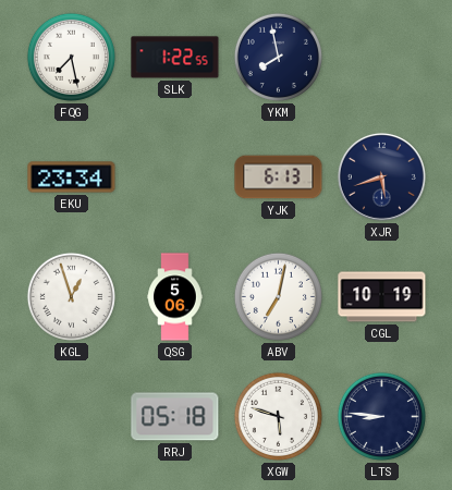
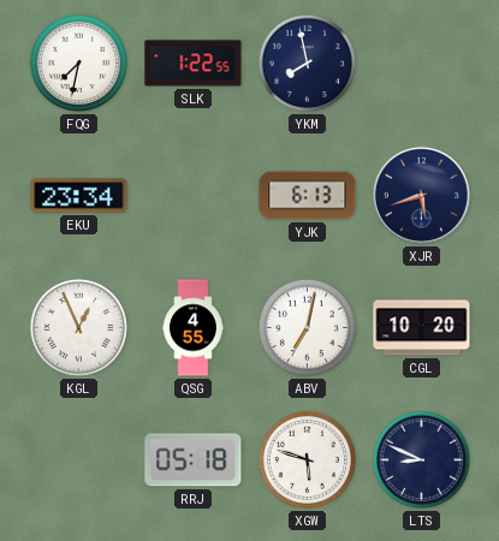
FQG: 7:28 -> 7:32
KGL: 12:57 -> 12:56
QSG: 5:06 -> 4:55
CGL: 10:19 -> 10:20
LTS: 8:46 -> 8:49
